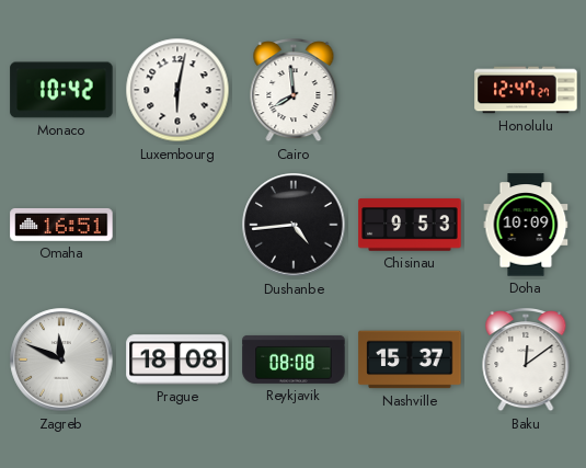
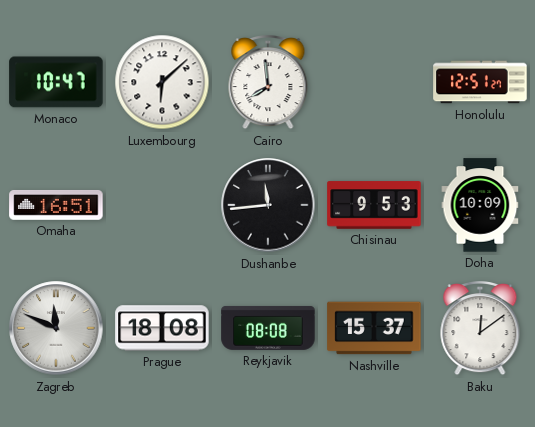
Monaco: 10:42 -> 10:47
Luxembourg: 6:02 -> 6:08
Honolulu: 12:47 -> 12:51
Dushanbe: 4:44 -> 11:44
